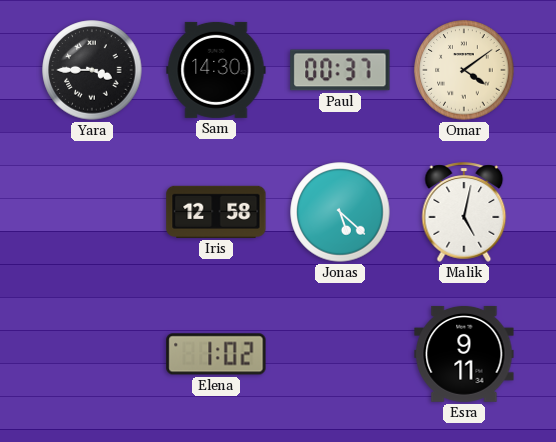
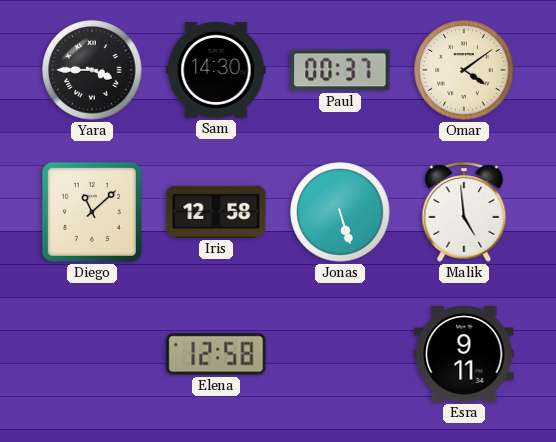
Diego: none -> 11:08
Jonas: 5:22 -> 5:27
Malik: 5:02 -> 4:59
Elena: 1:02 -> 12:58
